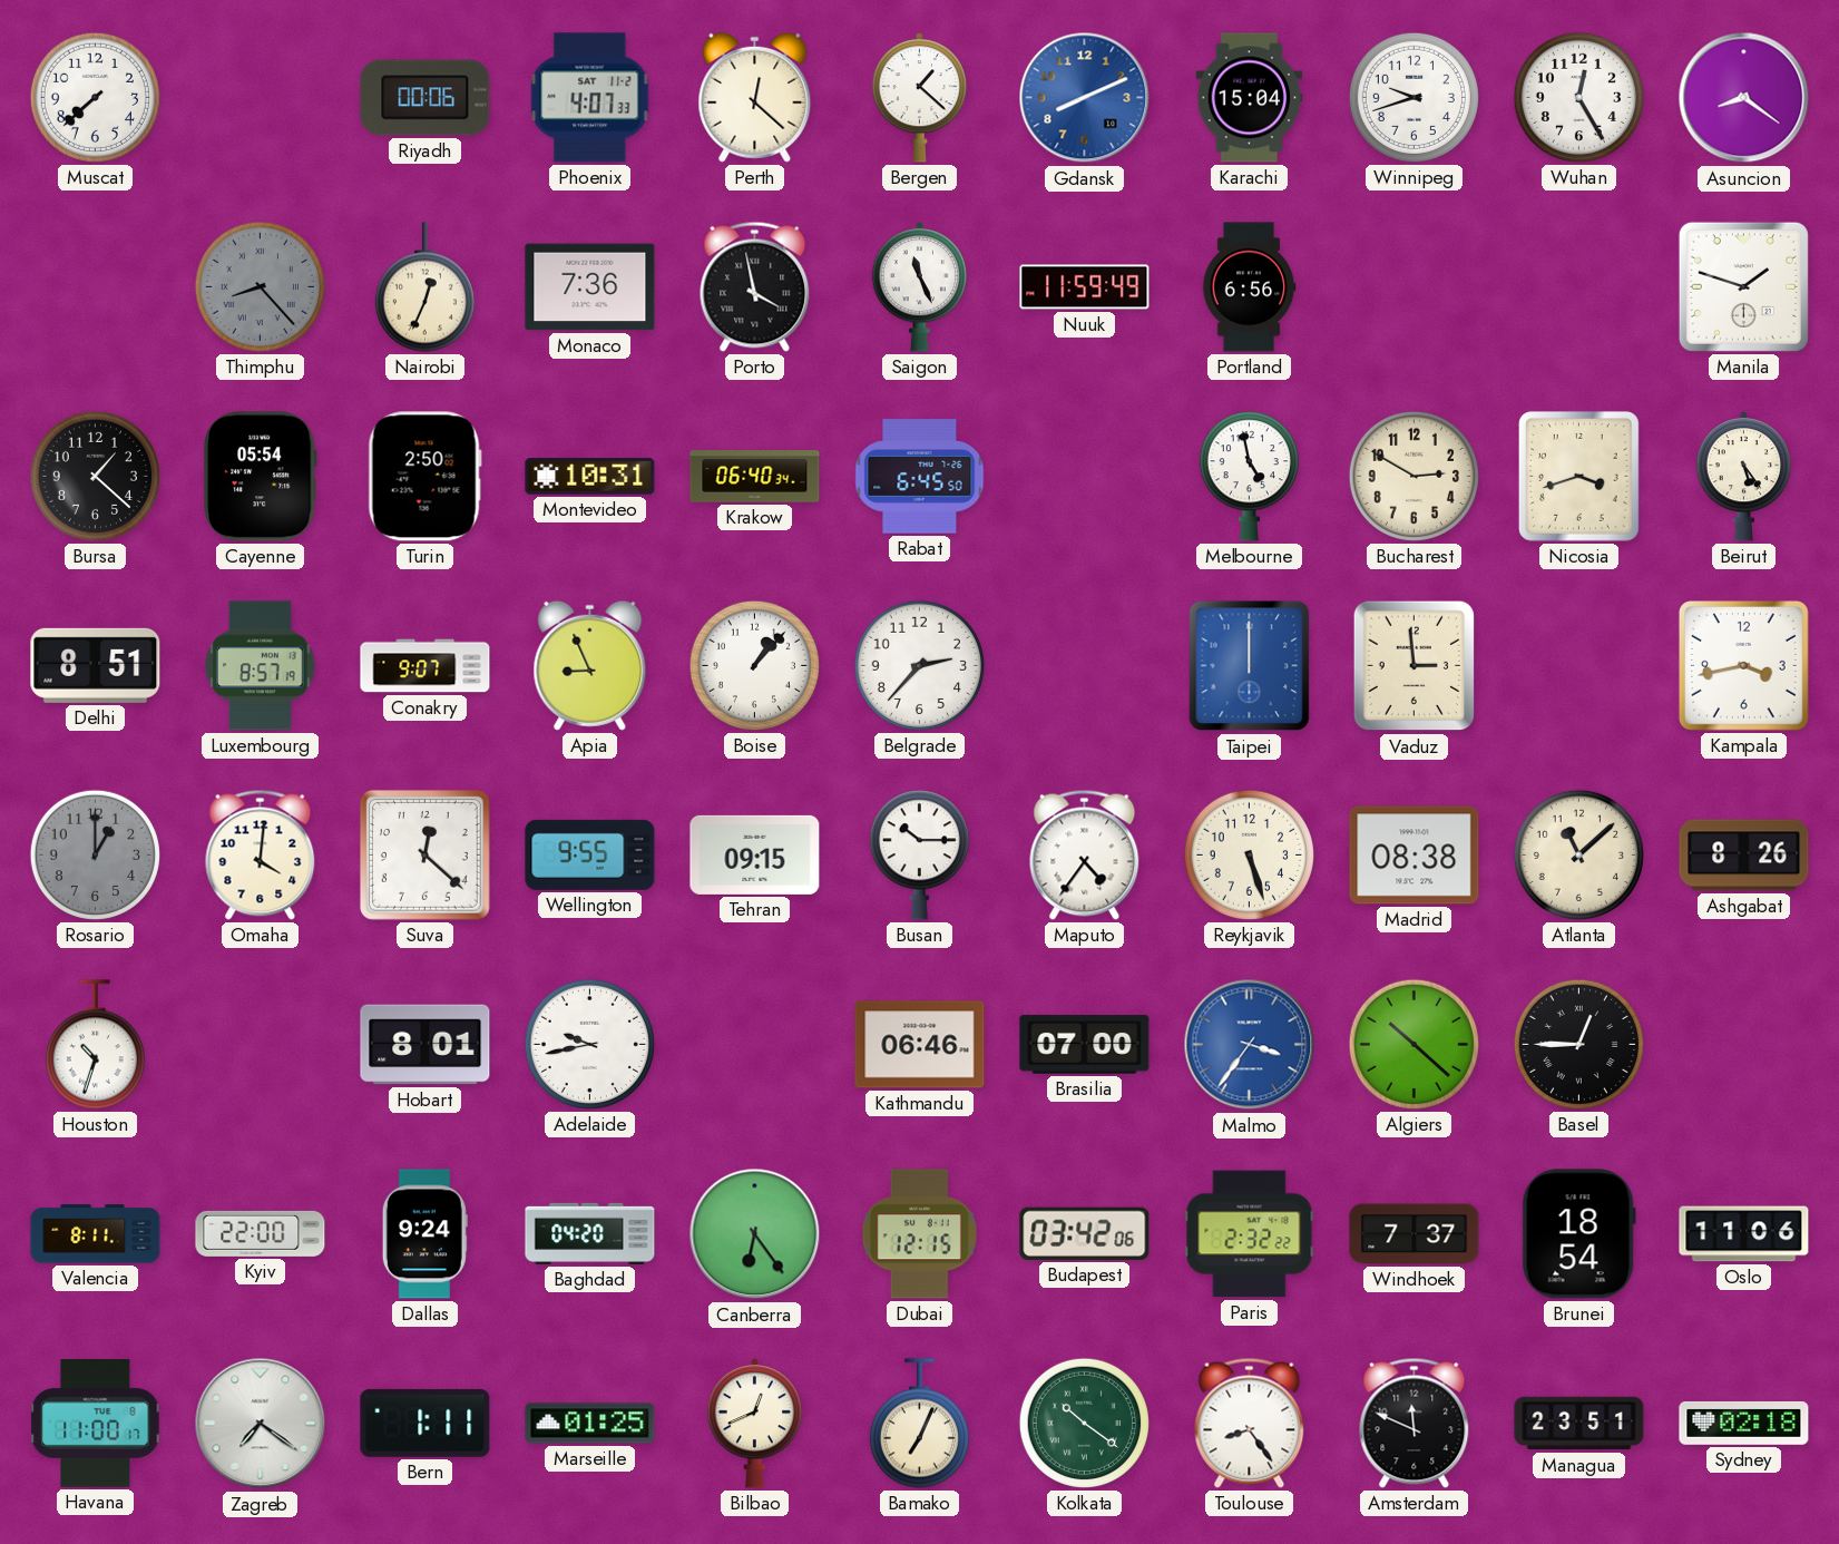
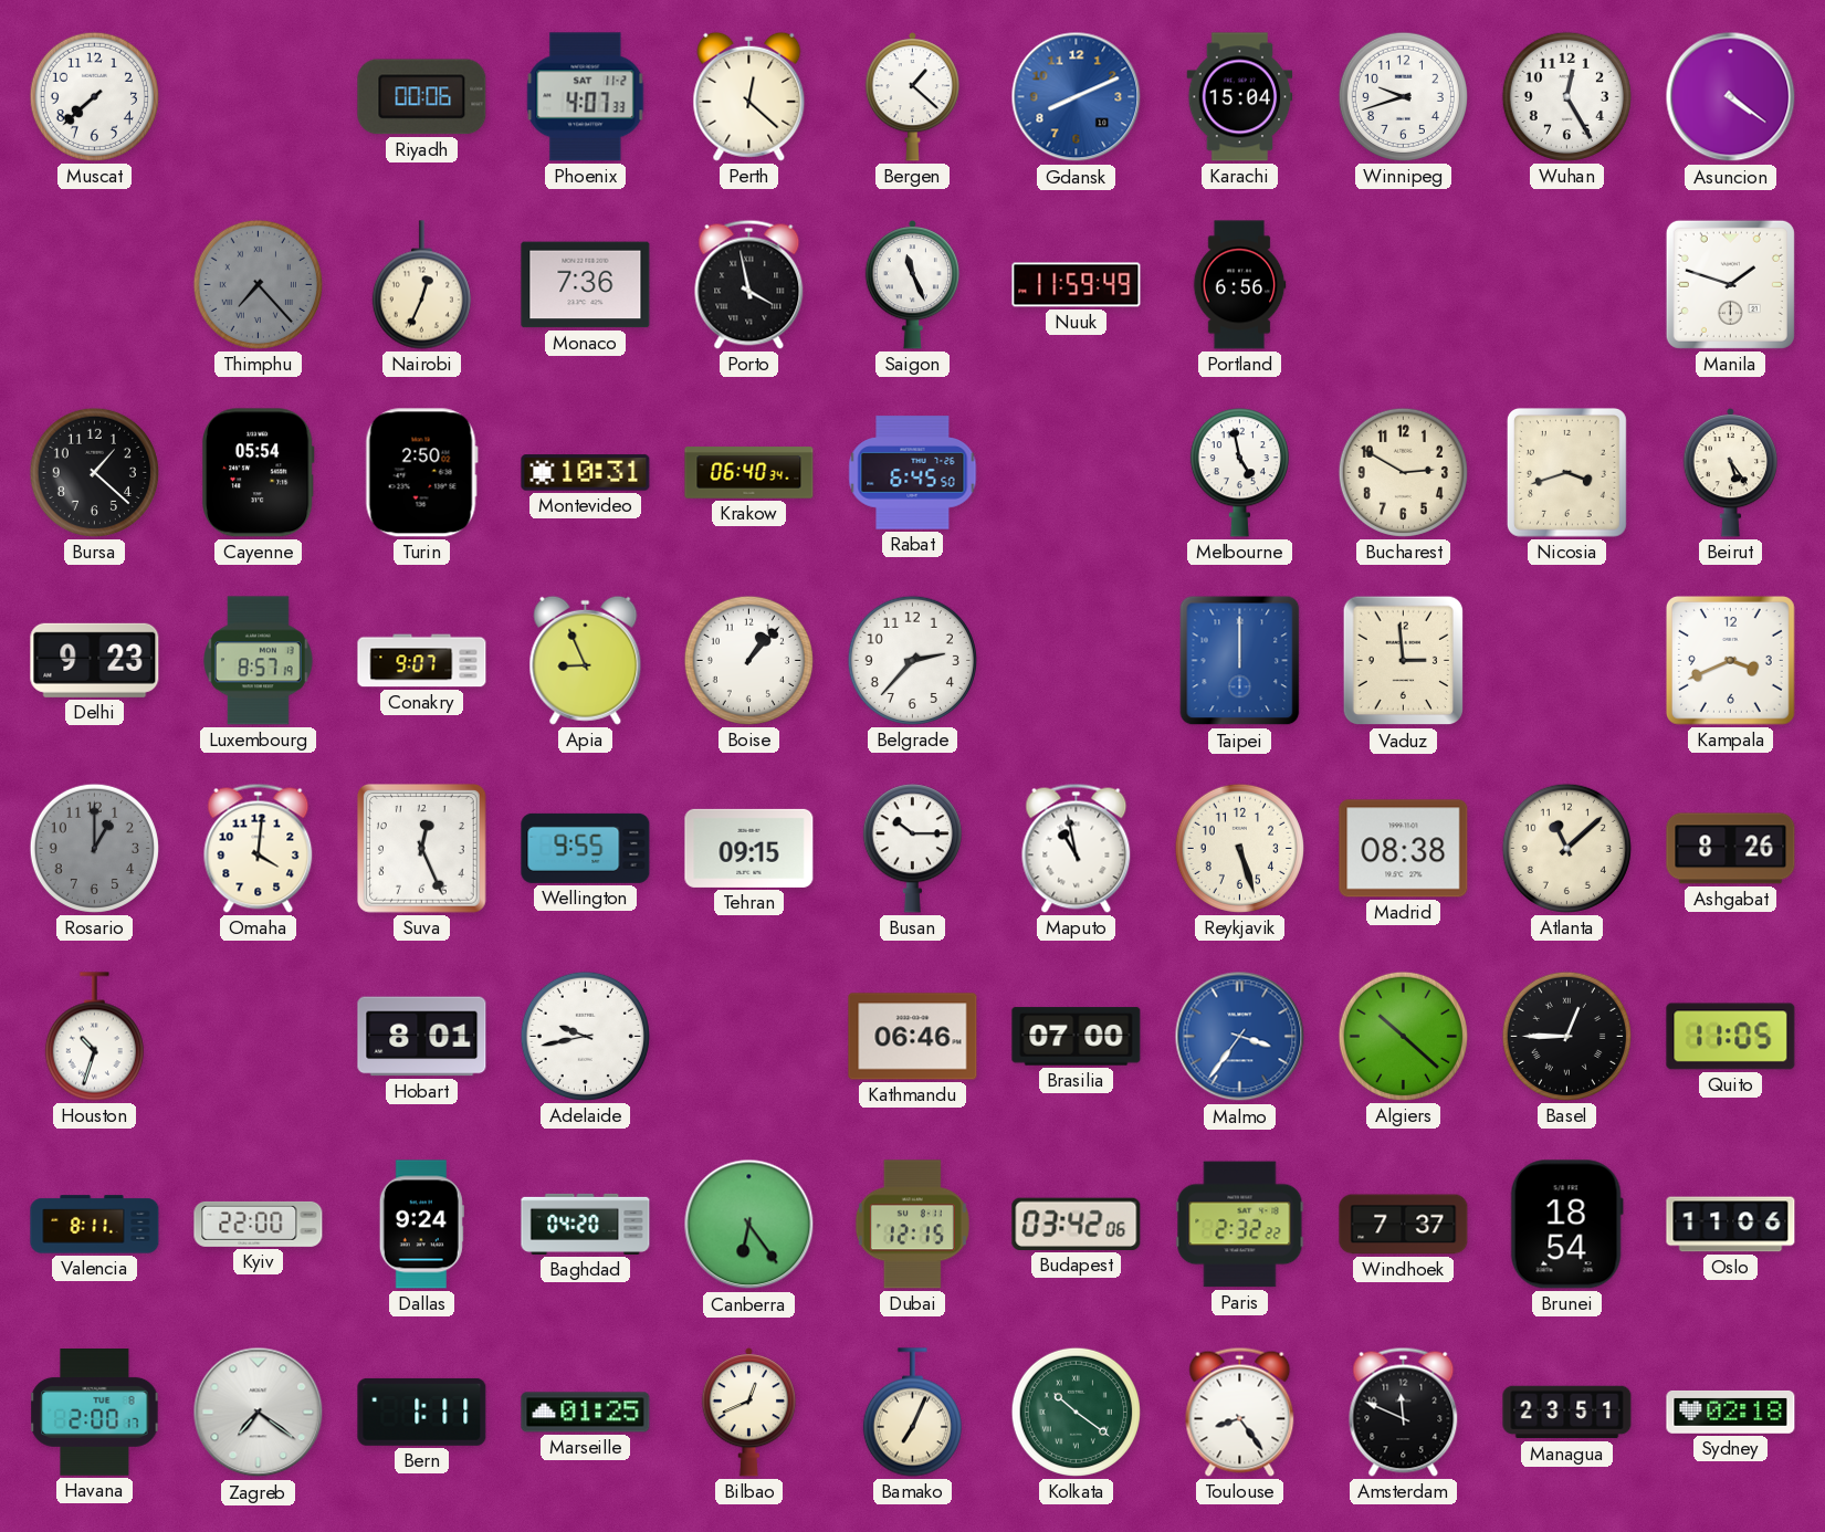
Asuncion: 8:21 -> 4:21
Thimphu: 8:23 -> 7:23
Delhi: 8:51 -> 9:23
Kampala: 3:43 -> 3:41
Suva: 12:22 -> 12:26
Maputo: 4:36 -> 10:58
Quito: none -> 11:05
Havana: 11:00 -> 2:00
